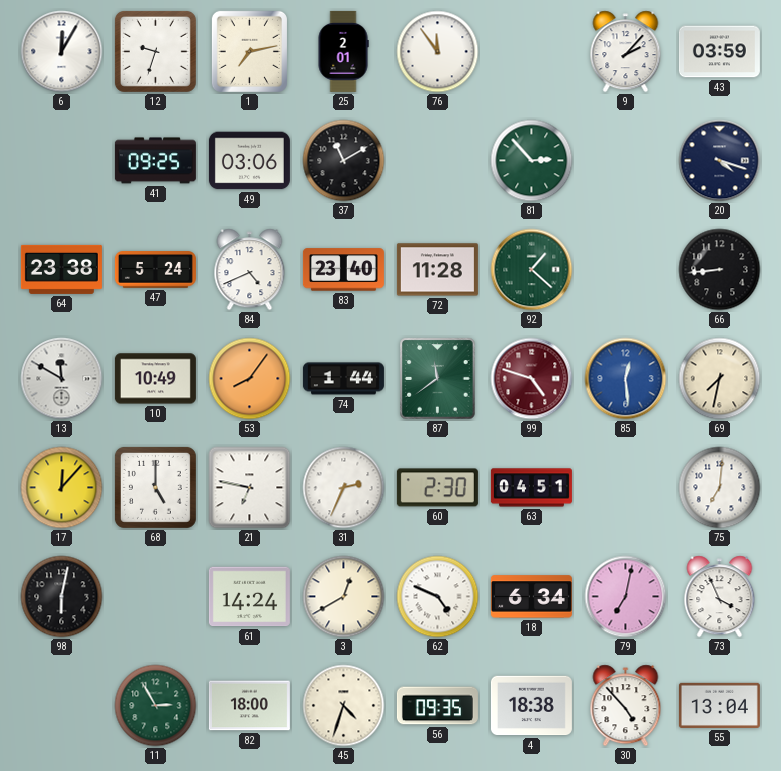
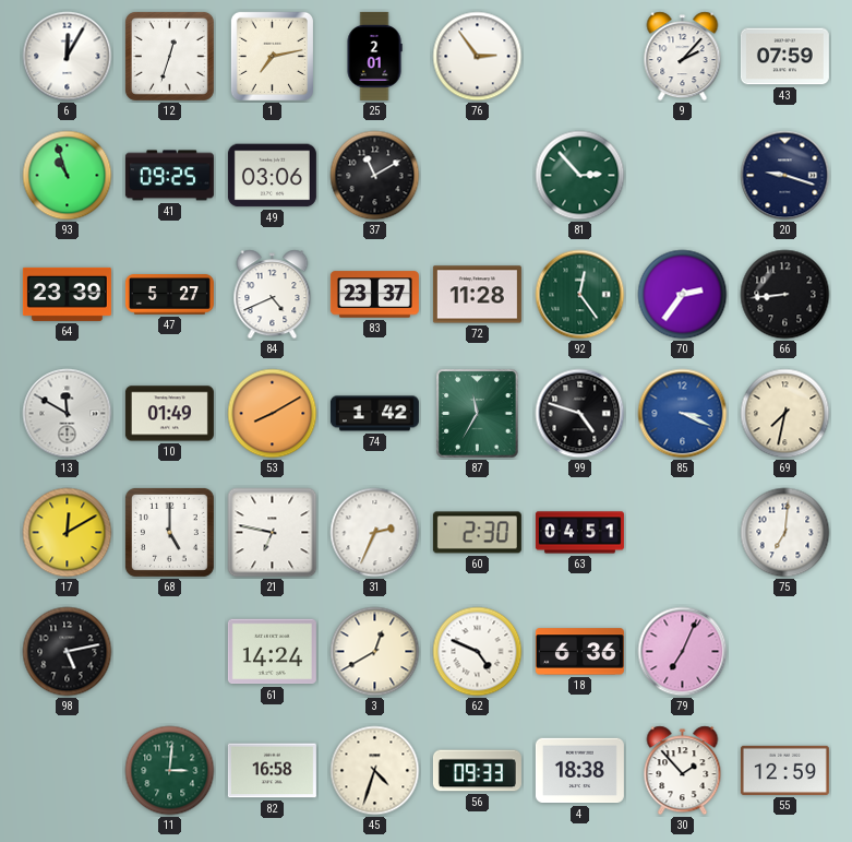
12: 9:33 -> 12:33
76: 11:54 -> 2:54
43: 03:59 -> 07:59
93: none -> 10:57
20: 4:18 -> 9:18
64: 23:38 -> 23:39
47: 5:24 -> 5:27
83: 23:40 -> 23:37
92: 1:22 -> 12:24
70: none -> 2:36
10: 10:49 -> 01:49
53: 8:06 -> 8:10
74: 1:44 -> 1:42
87: 11:39 -> 11:35
99 dial: burgundy -> black
85: 12:29 -> 3:19
17: 12:07 -> 12:10
98: 6:02 -> 5:13
18: 6:34 -> 6:36
79: 7:02 -> 7:04
73: 3:56 -> none
11: 2:55 -> 3:01
82: 18:00 -> 16:58
56: 09:35 -> 09:33
30: 4:53 -> 1:53
55: 13:04 -> 12:59
